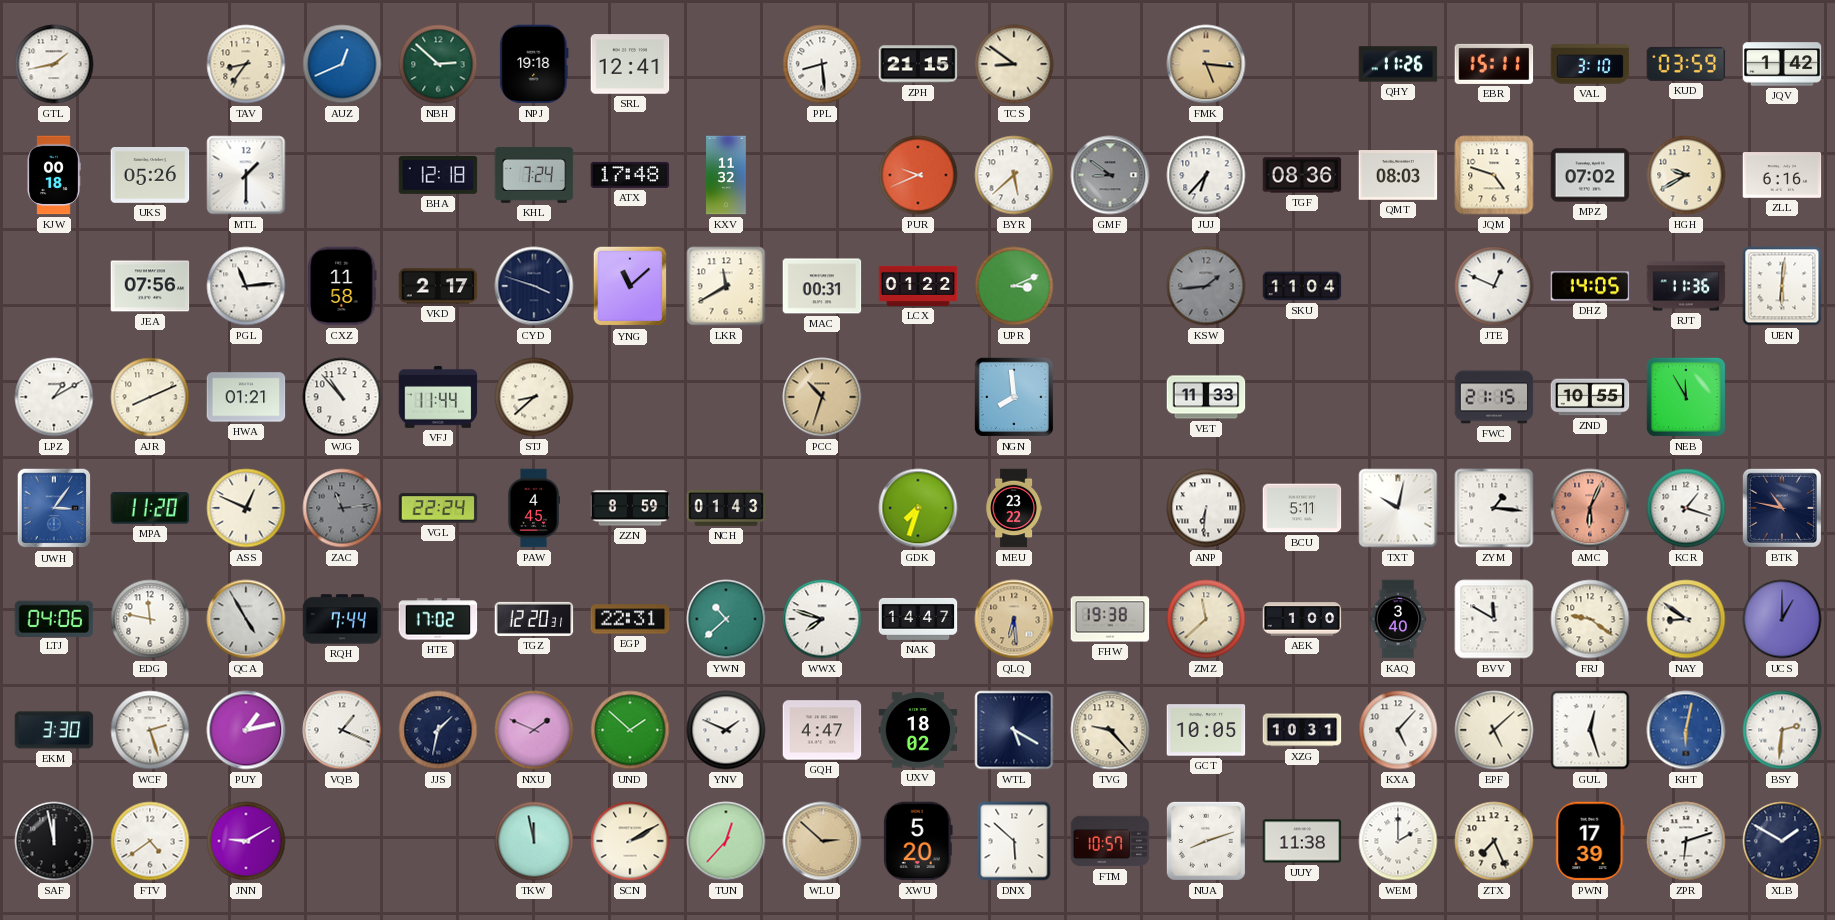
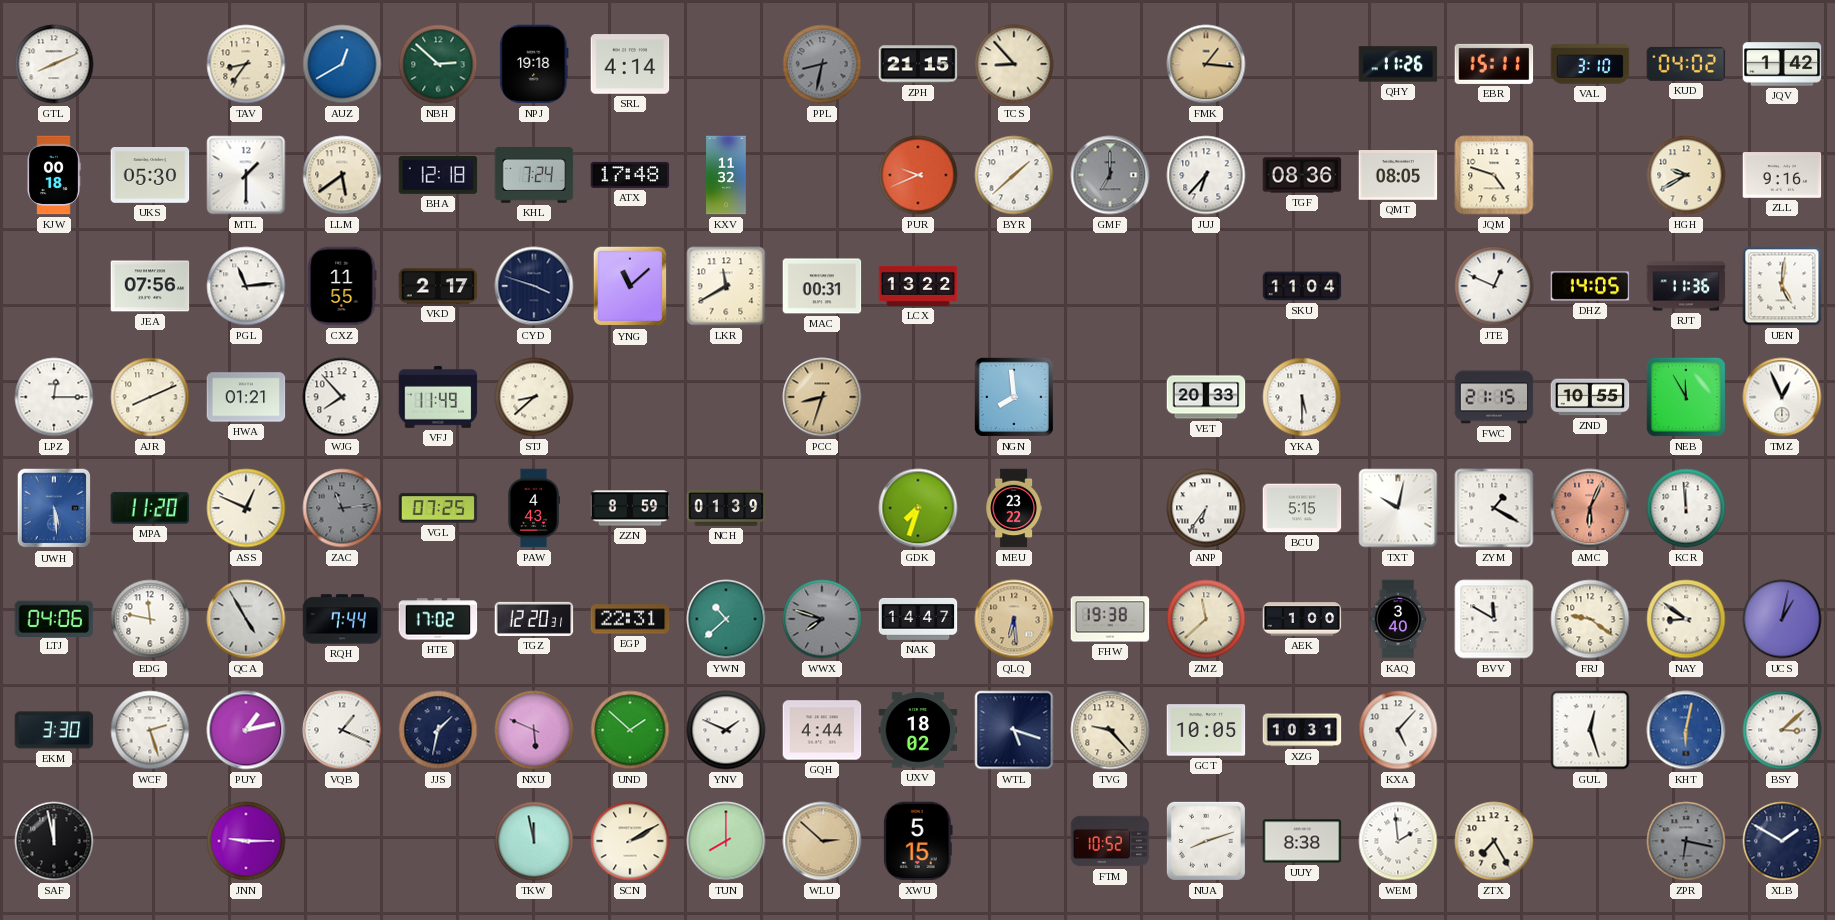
GTL: 1:43 -> 8:11
AUZ: 12:41 -> 12:40
SRL: 12:41 -> 4:14
PPL: 8:29 -> 8:32
PPL dial: white -> grey
TCS: 8:51 -> 8:53
FMK: 5:16 -> 1:16
KUD: 03:59 -> 04:02
UKS: 05:26 -> 05:30
LLM: none -> 5:39
BYR: 5:38 -> 1:38
GMF: 8:51 -> 7:00
QMT: 08:03 -> 08:05
MPZ: 07:02 -> none
ZLL: 6:16 -> 9:16
CXZ: 11:58 -> 11:55
LCX: 01:22 -> 13:22
UPR: 3:11 -> none
KSW: 1:44 -> none
UEN: 6:01 -> 5:01
LPZ: 1:10 -> 12:15
WJG: 10:53 -> 7:53
VFJ: 11:44 -> 11:49
PCC: 10:33 -> 8:33
VET: 11:33 -> 20:33
YKA: none -> 5:30
TMZ: none -> 12:56
UWH: 3:06 -> 5:29
VGL: 22:24 -> 07:25
PAW: 4:45 -> 4:43
NCH: 01:43 -> 01:39
ANP: 6:31 -> 6:36
BCU: 5:11 -> 5:15
ZYM: 1:16 -> 1:20
KCR: 1:18 -> 11:59
BTK: 10:47 -> none
WWX dial: white -> grey
UCS: 1:00 -> 1:02
NXU: 1:49 -> 5:49
GQH: 4:47 -> 4:44
WTL: 5:20 -> 5:18
EPF: 5:08 -> none
BSY: 2:31 -> 3:08
FTV: 4:39 -> none
JNN: 9:10 -> 9:15
TUN: 12:37 -> 8:00
XWU: 5:20 -> 5:15
DNX: 5:52 -> none
FTM: 10:57 -> 10:52
UUY: 11:38 -> 8:38
WEM: 2:00 -> 1:59
ZTX: 7:26 -> 7:25
PWN: 17:39 -> none
ZPR: 6:12 -> 6:17
ZPR dial: white -> grey
